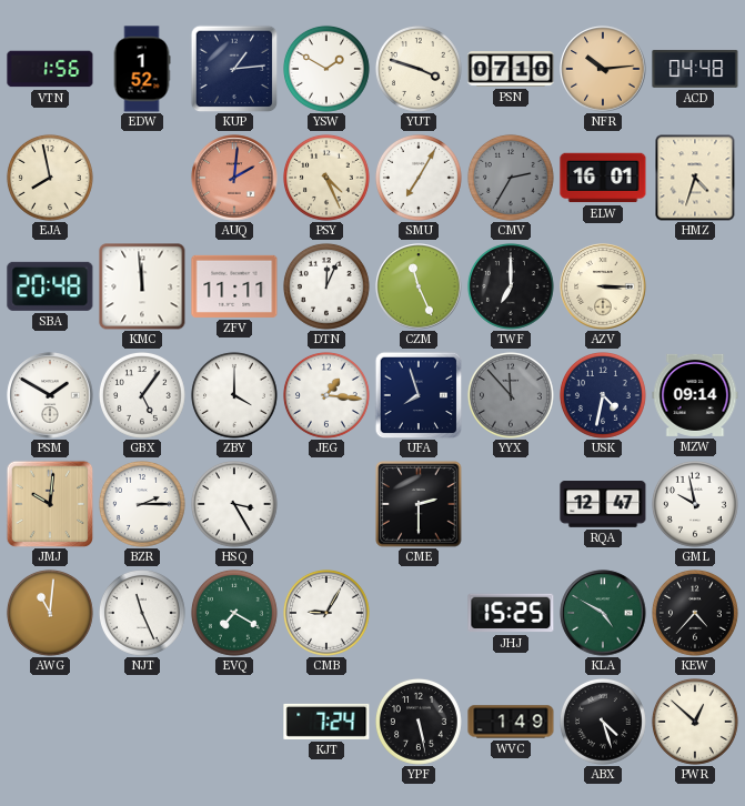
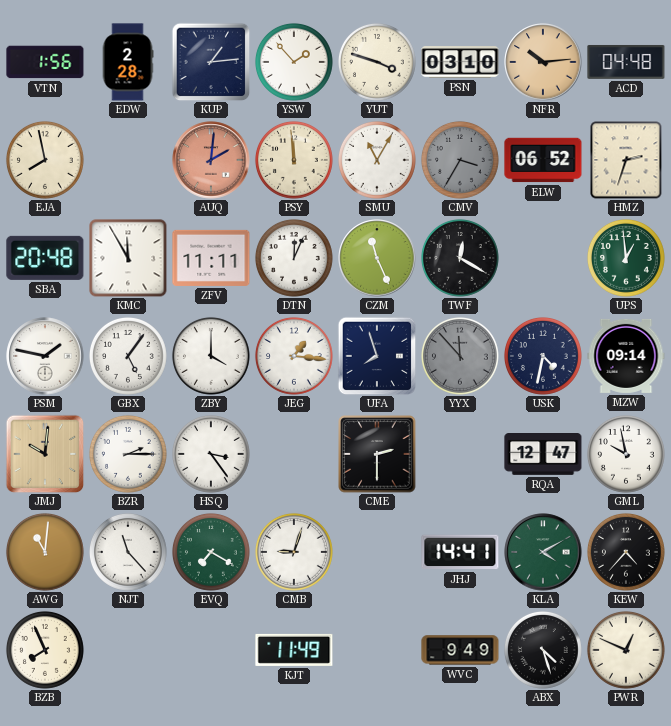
EDW: 1:52 -> 2:28
YSW: 1:50 -> 1:53
PSN: 07:10 -> 03:10
PSY: 4:26 -> 11:59
SMU: 7:05 -> 11:05
CMV: 2:35 -> 3:35
ELW: 16:01 -> 06:52
HMZ: 4:33 -> 2:33
KMC: 11:59 -> 11:55
TWF: 7:00 -> 12:20
AZV: 3:15 -> none
UPS: none -> 12:59
PSM: 1:50 -> 1:47
HSQ: 3:25 -> 3:24
NJT: 11:26 -> 11:23
CMB: 9:05 -> 9:03
JHJ: 15:25 -> 14:41
KLA: 4:50 -> 4:10
BZB: none -> 7:56
KJT: 7:24 -> 11:49
YPF: 5:28 -> none
WVC: 1:49 -> 9:49
PWR: 12:52 -> 12:49
